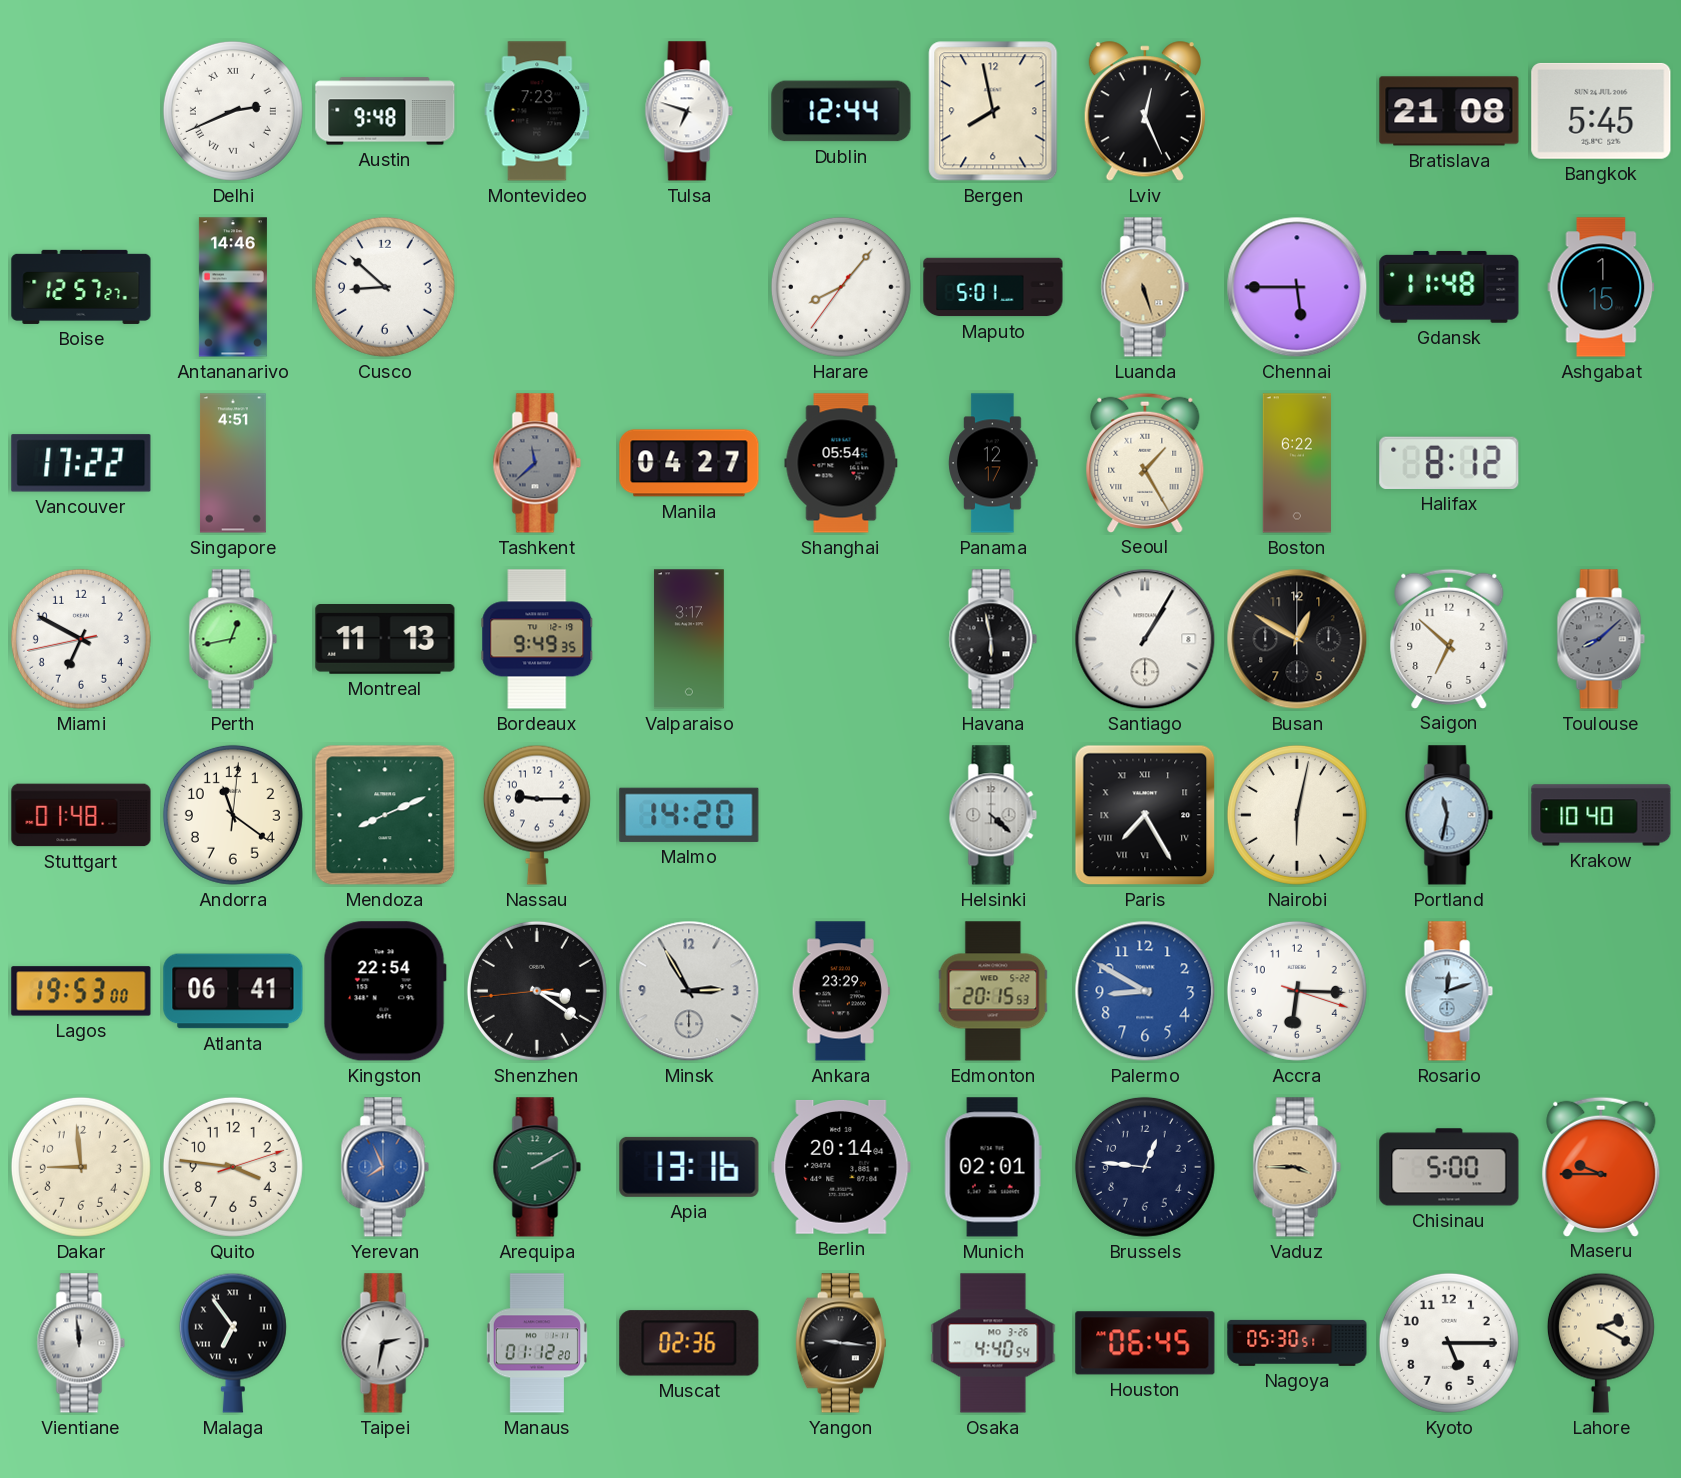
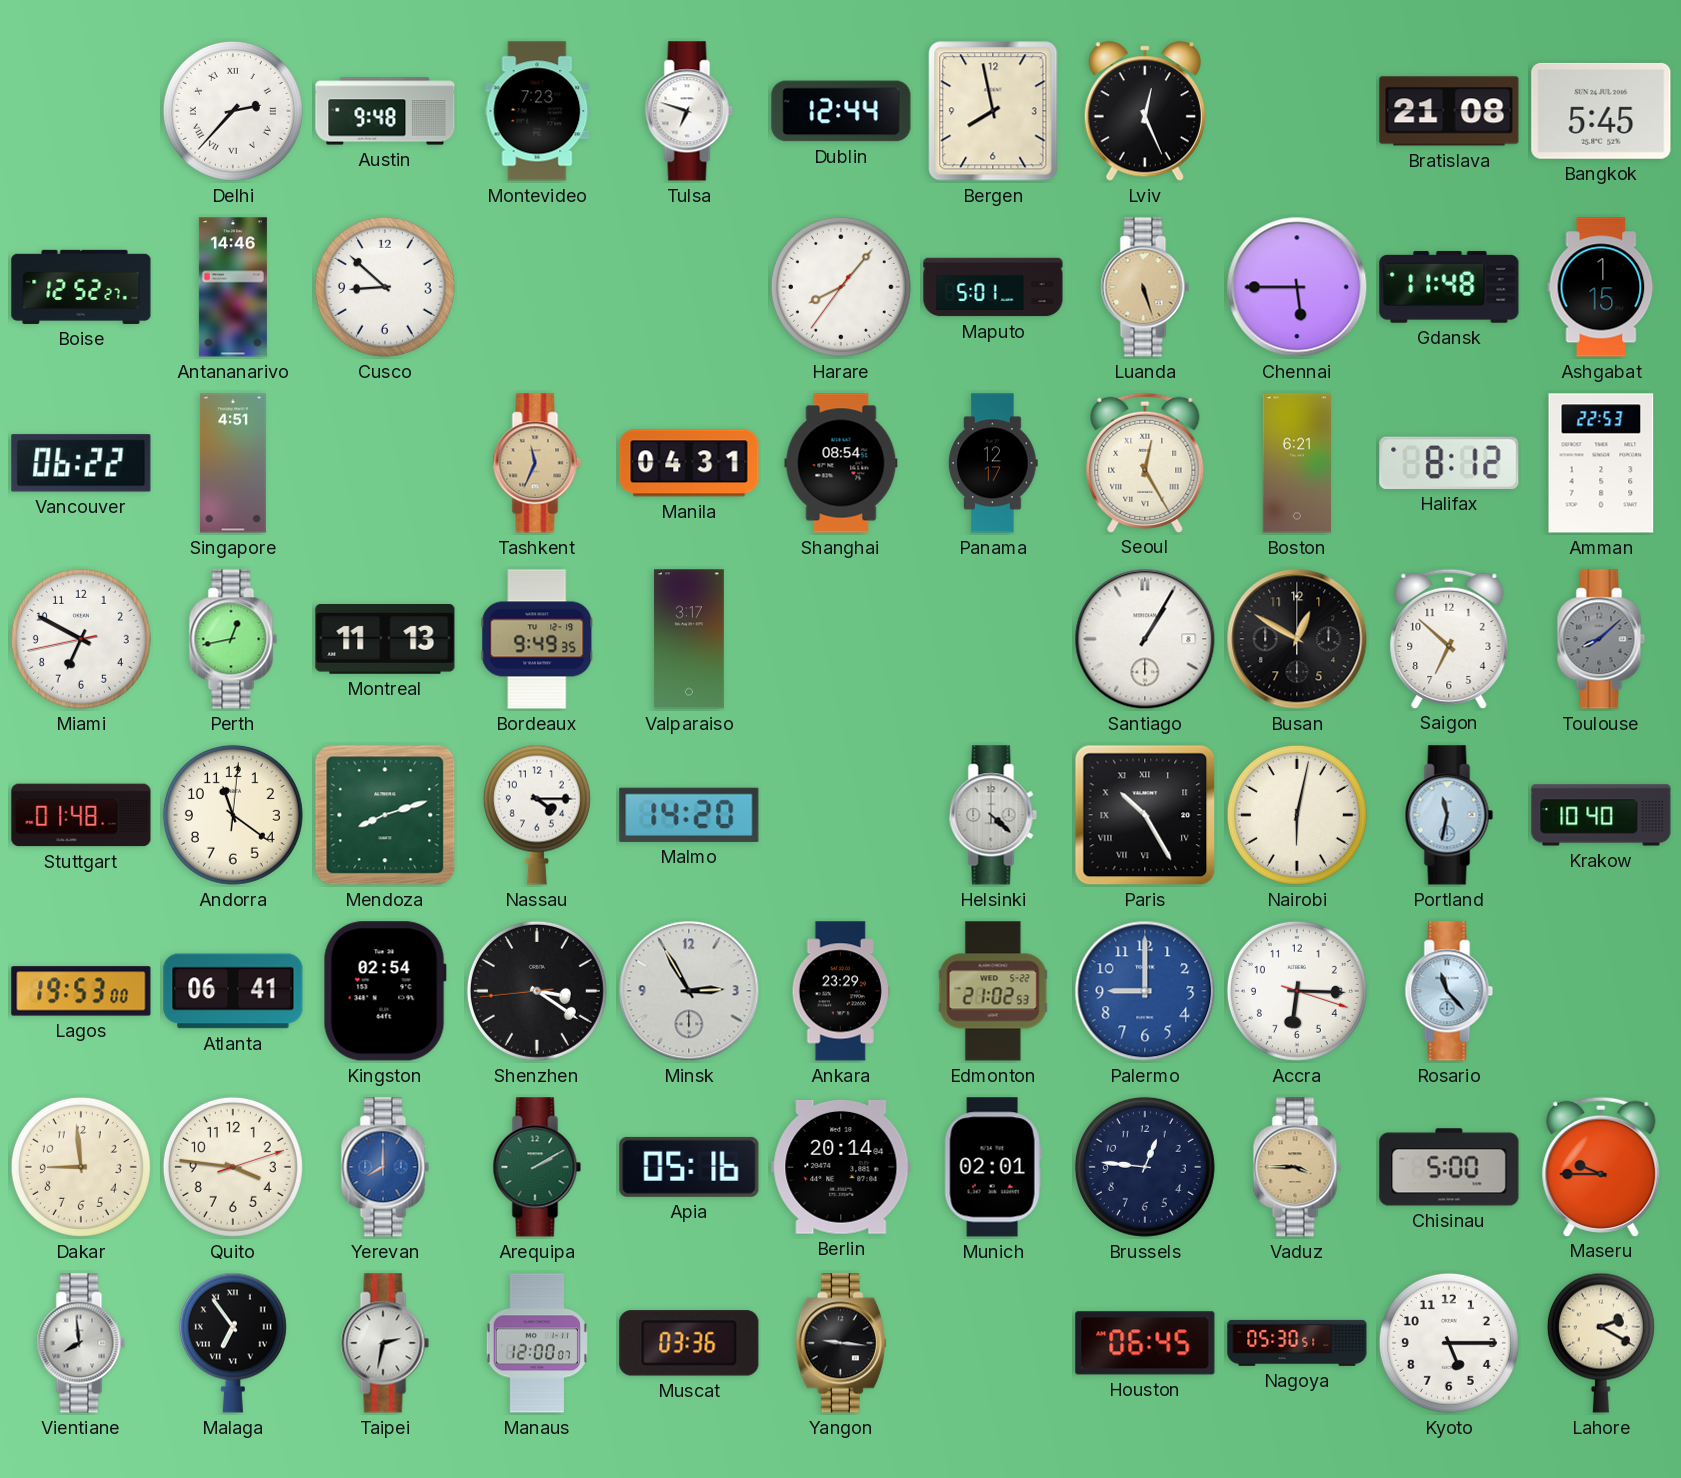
Delhi: 2:41 -> 2:37
Boise: 12:57 -> 12:52
Vancouver: 17:22 -> 06:22
Tashkent: 11:38 -> 11:34
Tashkent dial: grey -> champagne
Manila: 04:27 -> 04:31
Shanghai: 05:54 -> 08:54
Seoul: 1:25 -> 12:25
Boston: 6:22 -> 6:21
Amman: none -> 22:53
Havana: 5:58 -> none
Mendoza: 8:11 -> 8:12
Nassau: 9:15 -> 4:15
Paris: 7:25 -> 10:25
Kingston: 22:54 -> 02:54
Edmonton: 20:15 -> 21:02
Palermo: 8:50 -> 9:00
Rosario: 12:12 -> 11:23
Yerevan: 7:56 -> 8:00
Apia: 13:16 -> 05:16
Vientiane: 11:59 -> 7:59
Manaus: 01:12 -> 12:00
Muscat: 02:36 -> 03:36
Osaka: 4:40 -> none
